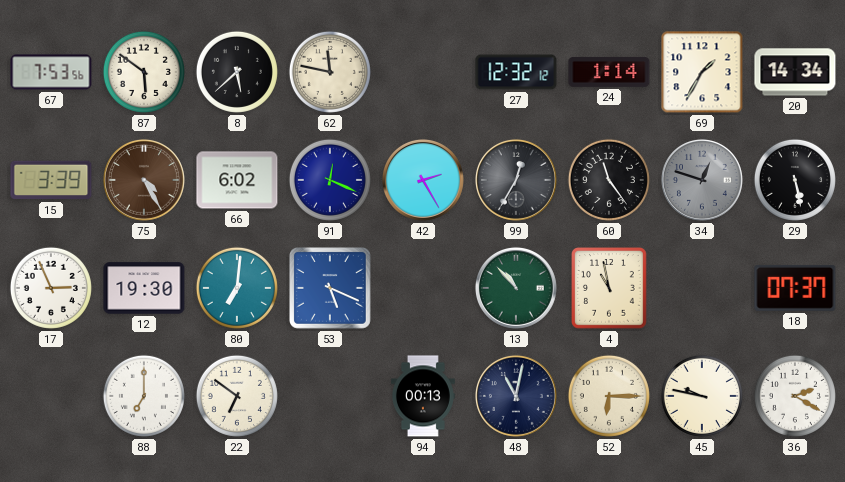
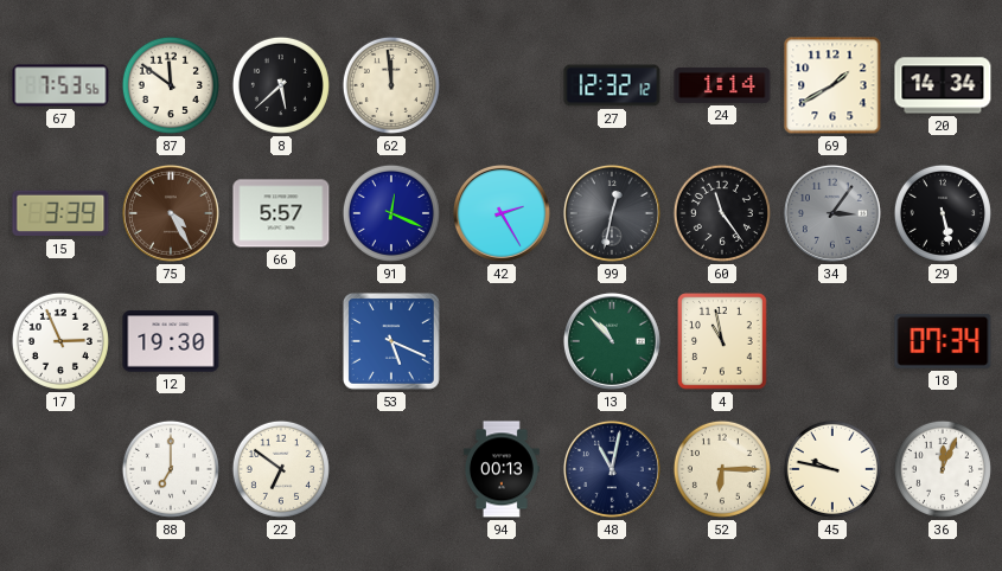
87: 5:51 -> 11:51
62: 11:47 -> 11:59
69: 1:35 -> 1:40
66: 6:02 -> 5:57
99: 12:35 -> 12:32
34: 12:48 -> 3:06
80: 7:01 -> none
18: 07:37 -> 07:34
36: 2:20 -> 12:04
